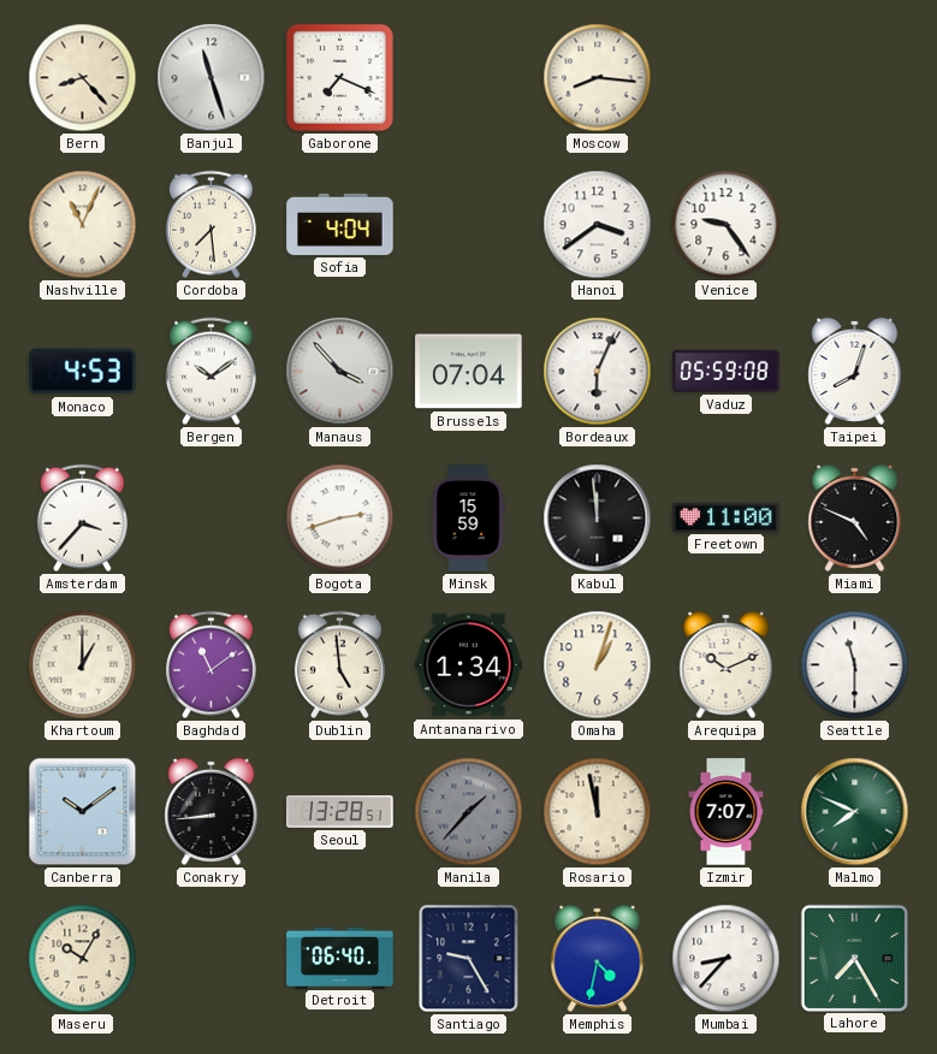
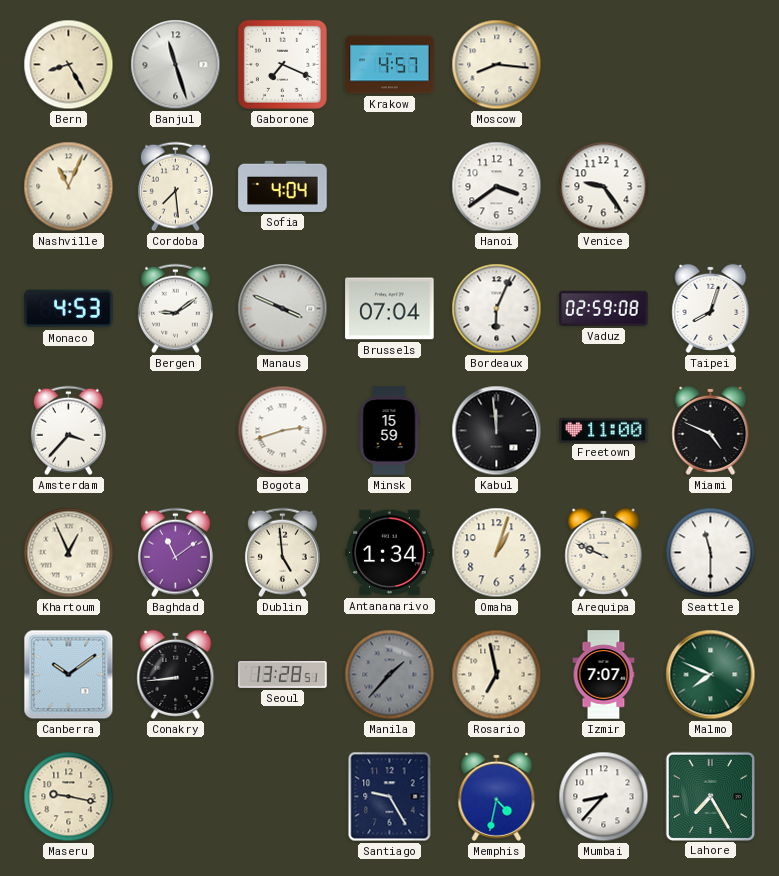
Bern: 8:23 -> 8:25
Krakow: none -> 4:57
Bergen: 10:09 -> 9:09
Manaus: 3:53 -> 3:49
Vaduz: 05:59 -> 02:59
Khartoum: 1:00 -> 12:56
Arequipa: 10:11 -> 9:49
Rosario: 11:58 -> 6:58
Maseru: 10:05 -> 9:17
Detroit: 06:40 -> none
